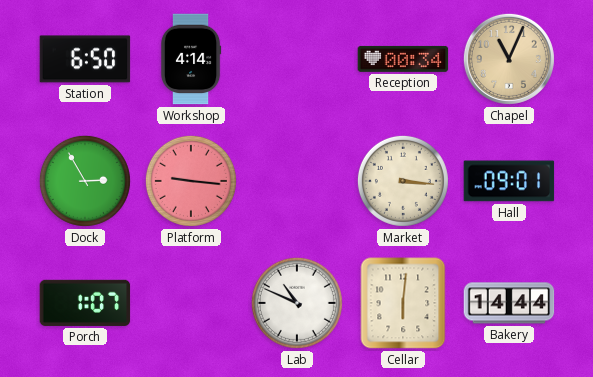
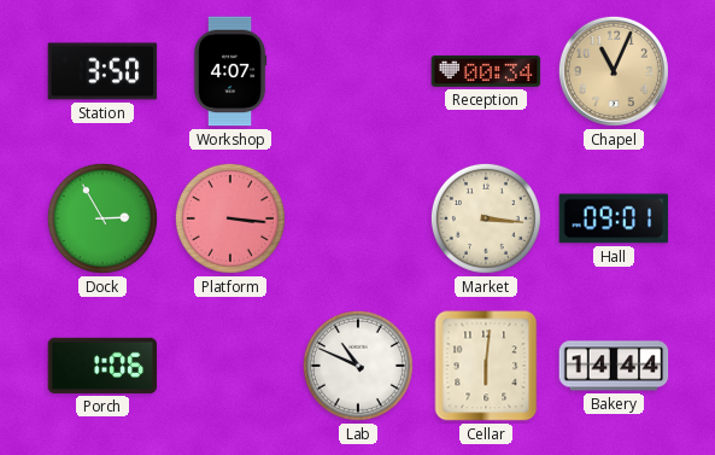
Station: 6:50 -> 3:50
Workshop: 4:14 -> 4:07
Platform: 9:16 -> 3:16
Porch: 1:07 -> 1:06
